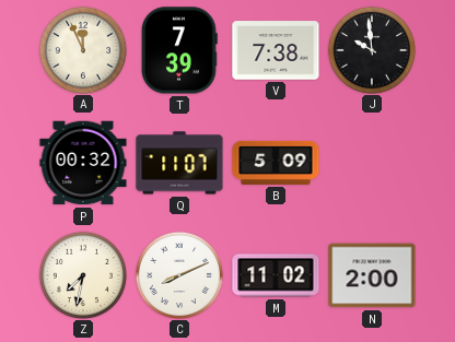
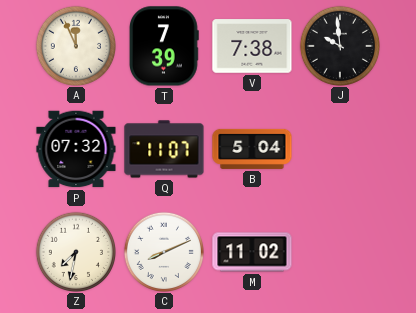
P: 00:32 -> 07:32
B: 5:09 -> 5:04
N: 2:00 -> none
